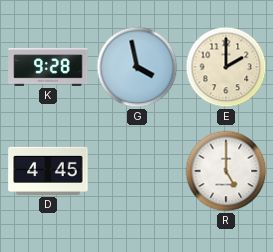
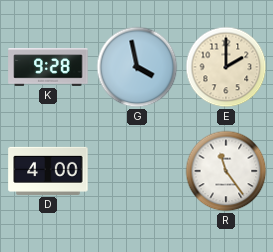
D: 4:45 -> 4:00
R: 5:00 -> 11:24
